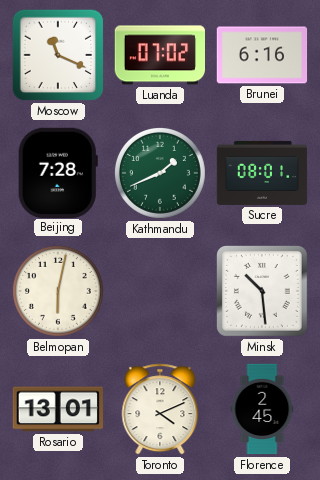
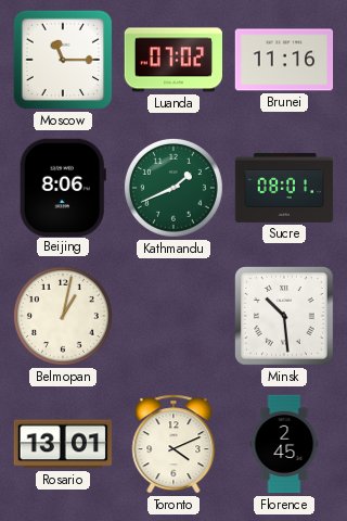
Moscow: 11:19 -> 11:15
Brunei: 6:16 -> 11:16
Beijing: 7:28 -> 8:06
Belmopan: 6:02 -> 1:02
